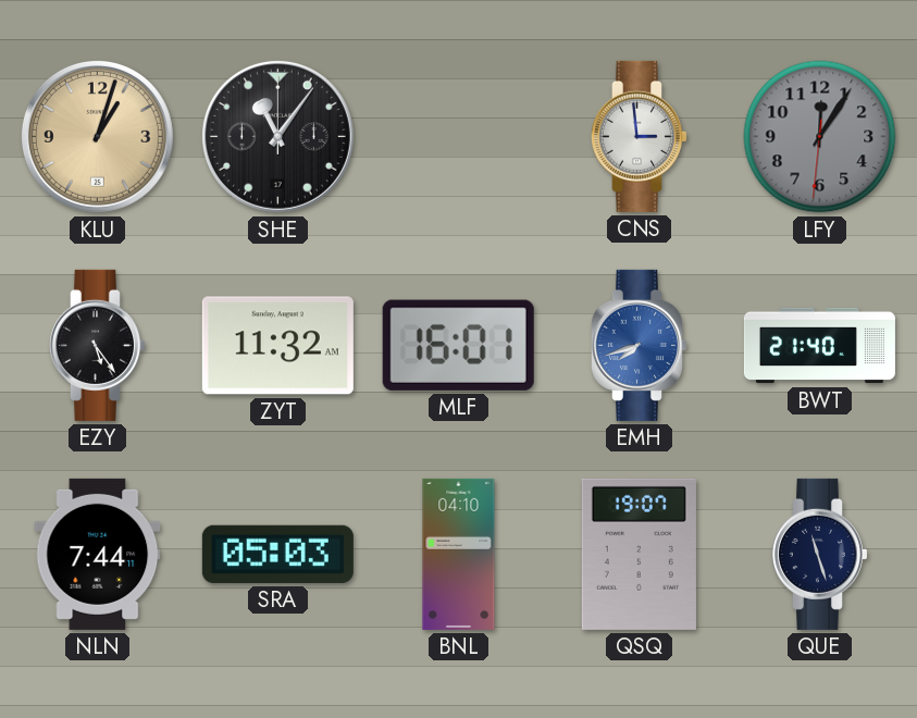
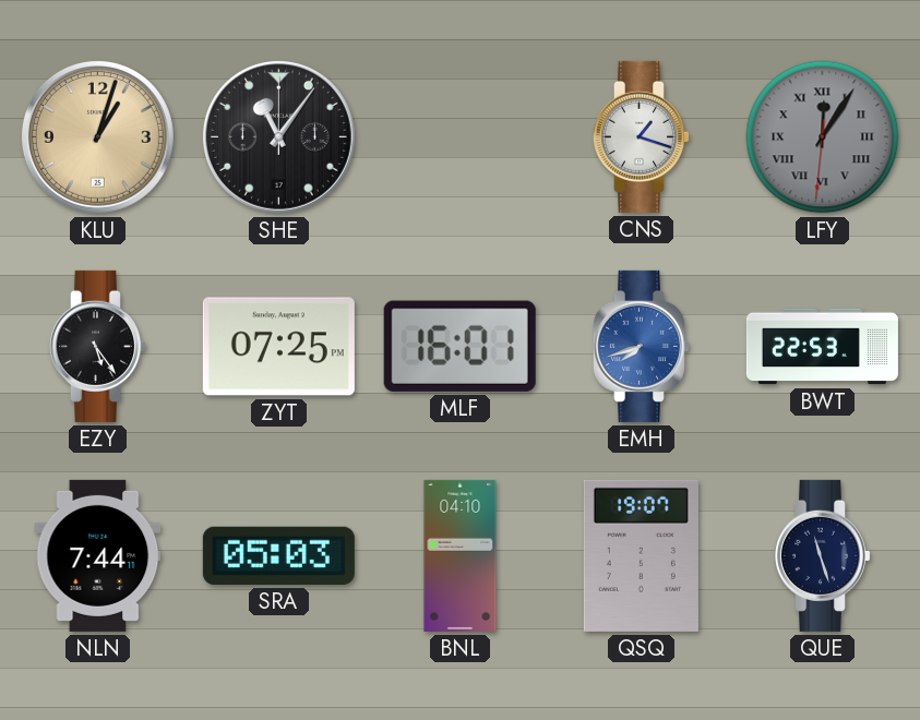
CNS: 2:59 -> 1:18
LFY numerals: Arabic -> Roman
ZYT: 11:32 -> 07:25
BWT: 21:40 -> 22:53
